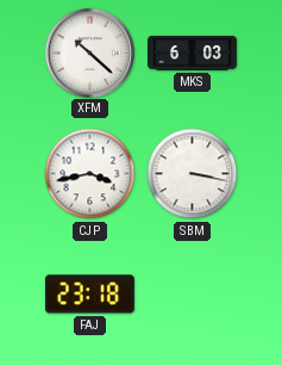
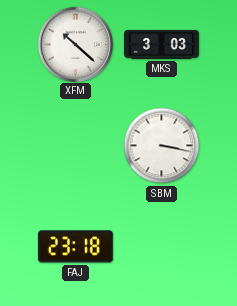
MKS: 6:03 -> 3:03
CJP: 3:43 -> none
